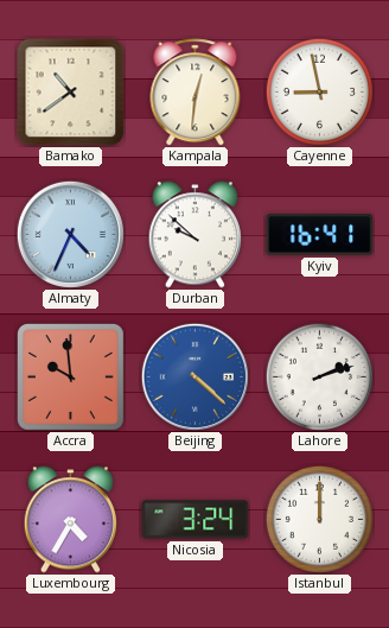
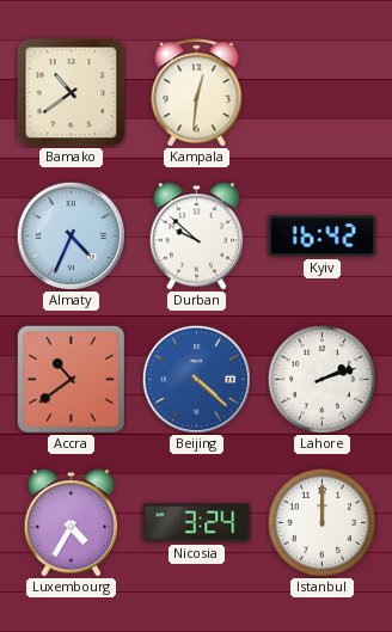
Cayenne: 8:58 -> none
Kyiv: 16:41 -> 16:42
Accra: 9:59 -> 10:39
